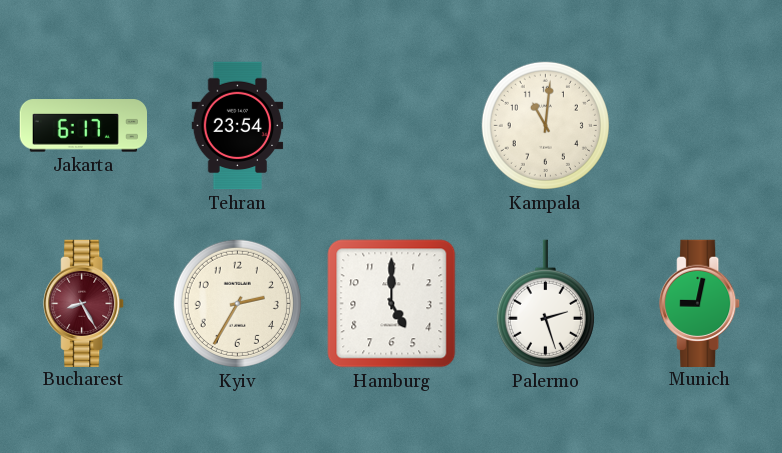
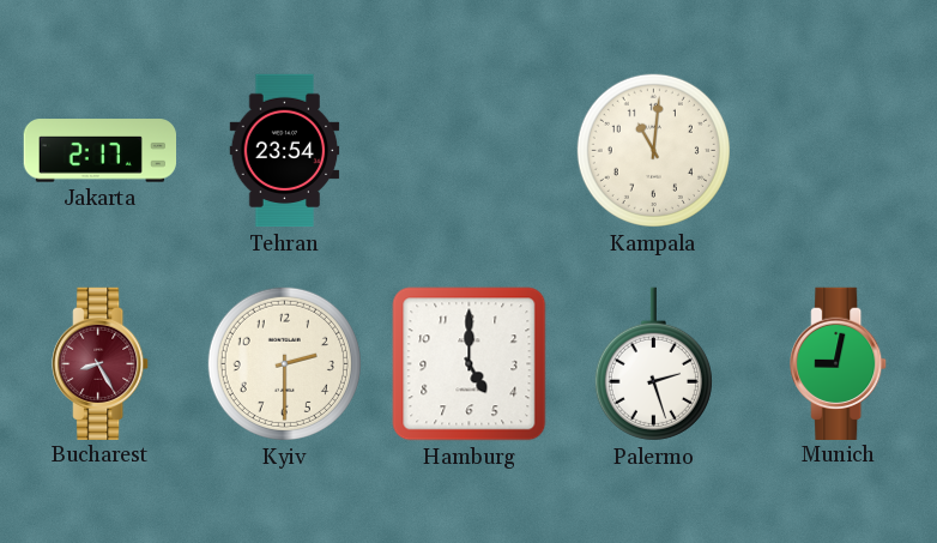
Jakarta: 6:17 -> 2:17
Kyiv: 2:35 -> 2:30
